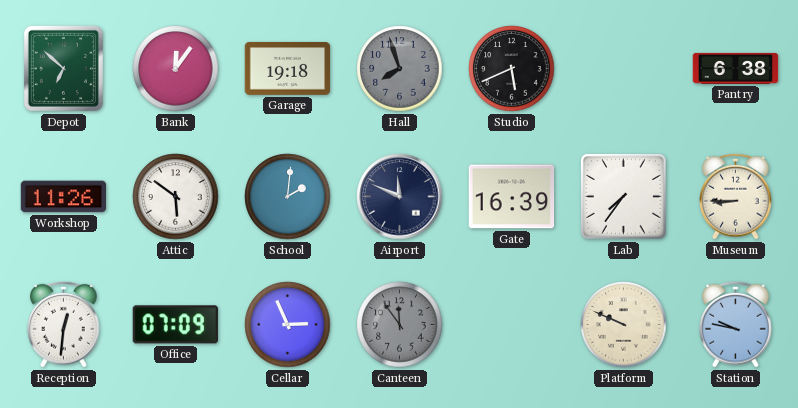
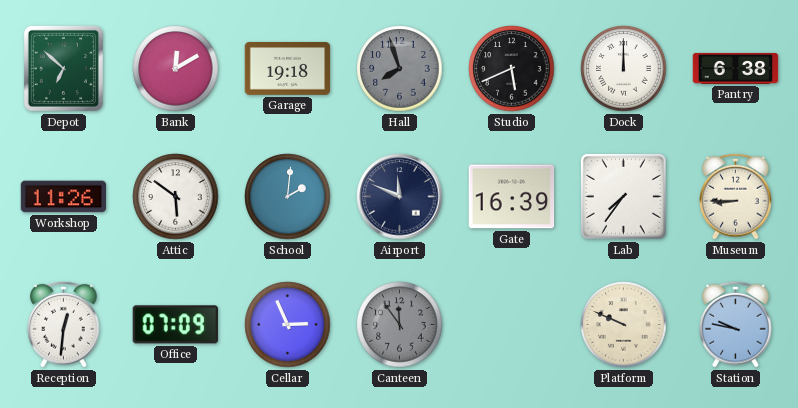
Bank: 12:06 -> 12:10
Dock: none -> 12:00
